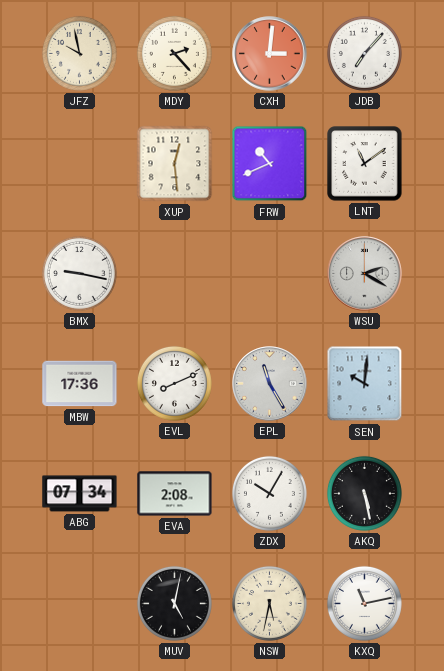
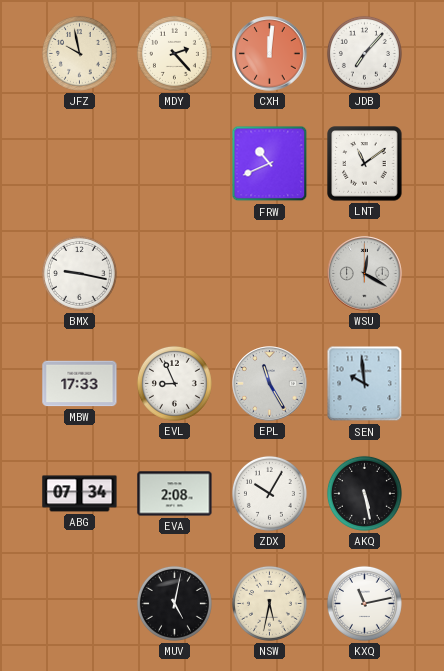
CXH: 3:01 -> 12:01
XUP: 12:29 -> none
WSU: 2:20 -> 12:20
MBW: 17:36 -> 17:33
EVL: 8:11 -> 8:56
SEN: 10:01 -> 9:59
